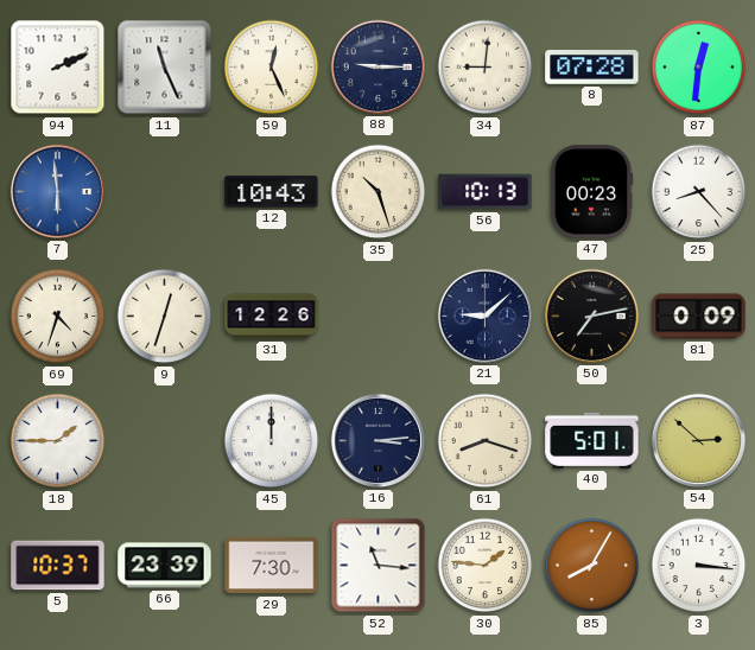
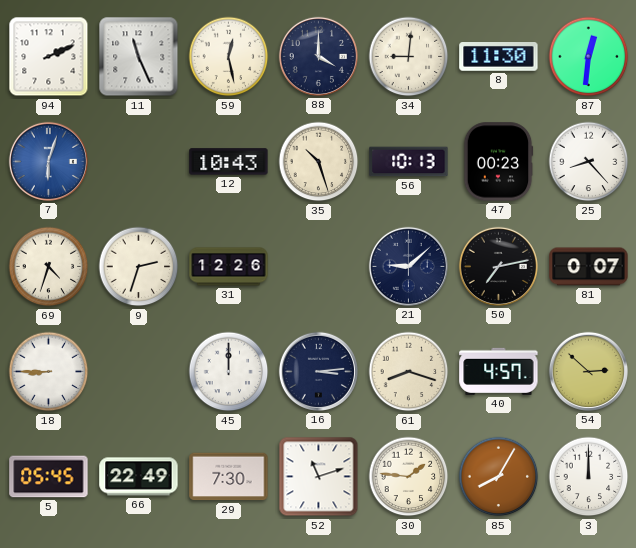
59: 12:26 -> 12:28
88: 9:15 -> 4:00
8: 07:28 -> 11:30
7: 5:59 -> 6:03
9: 12:33 -> 2:33
81: 0:09 -> 0:07
18: 1:45 -> 8:45
40: 5:01 -> 4:57
5: 10:37 -> 05:45
66: 23:39 -> 22:49
52: 11:16 -> 11:12
3: 3:16 -> 12:00
